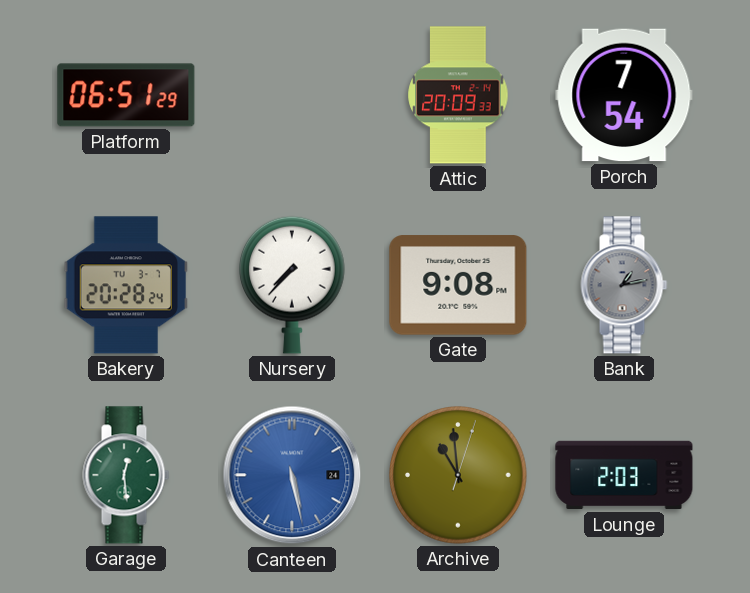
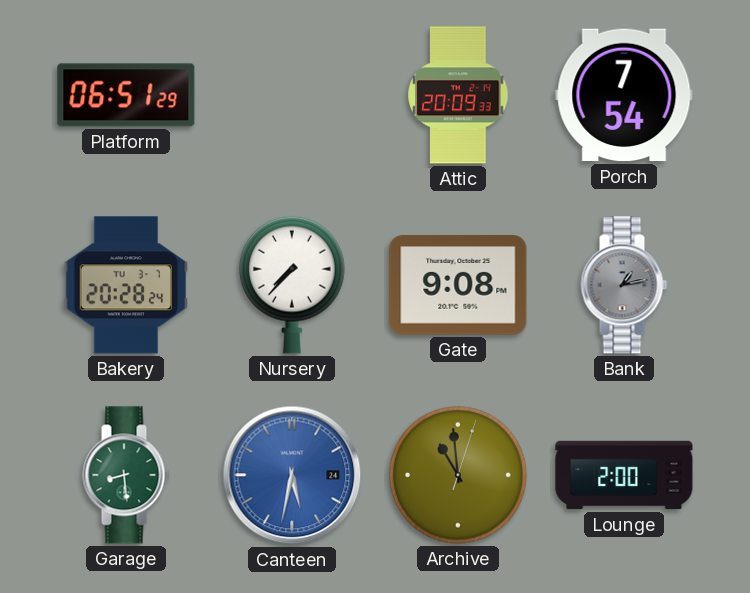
Garage: 12:29 -> 8:29
Canteen: 5:28 -> 5:32
Lounge: 2:03 -> 2:00
